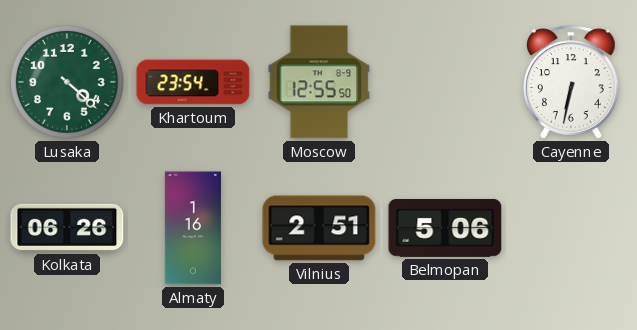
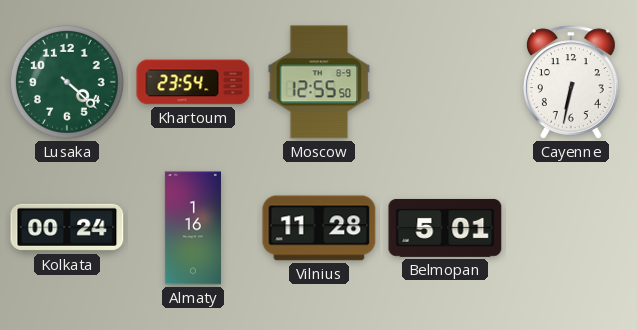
Kolkata: 06:26 -> 00:24
Vilnius: 2:51 -> 11:28
Belmopan: 5:06 -> 5:01
